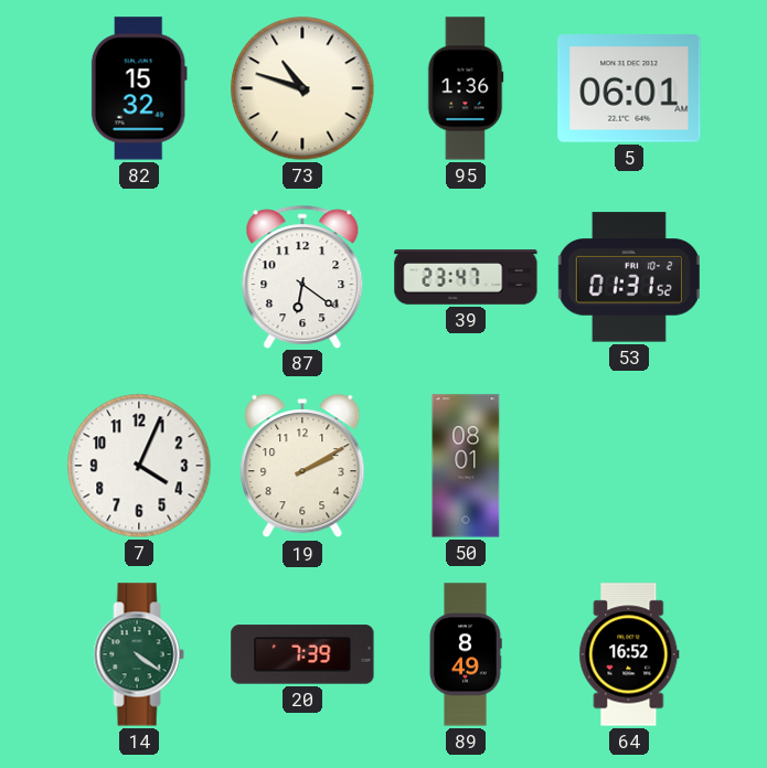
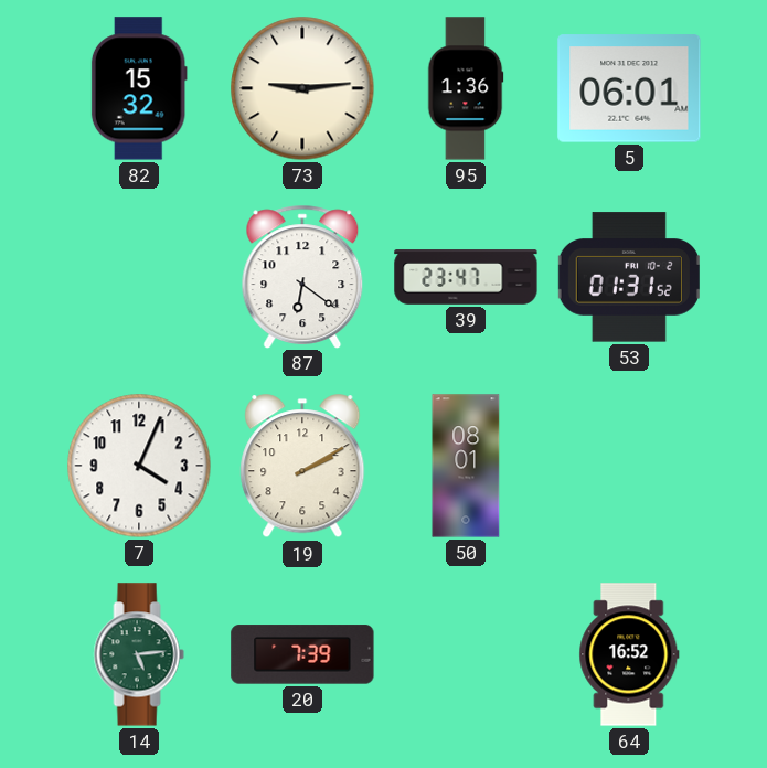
73: 10:48 -> 9:14
14: 4:21 -> 5:14
89: 8:49 -> none
